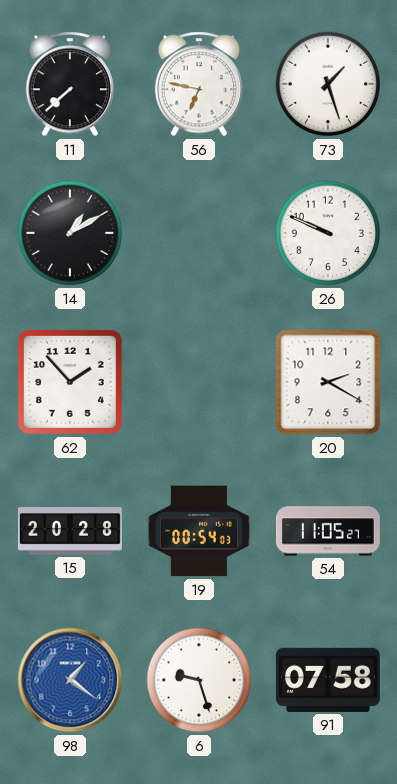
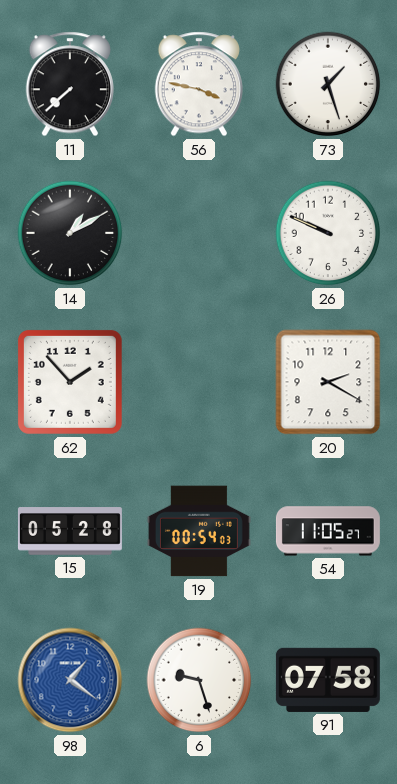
56: 6:47 -> 3:47
15: 20:28 -> 05:28
